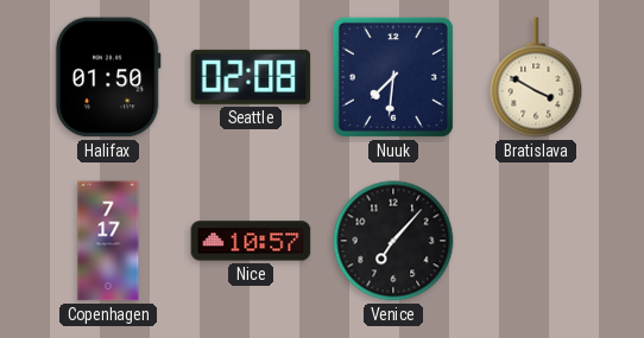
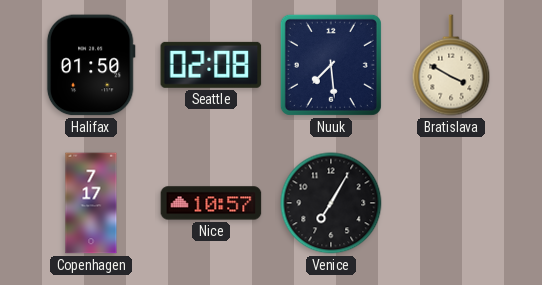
Nuuk: 7:31 -> 7:29
Venice: 7:07 -> 7:05
